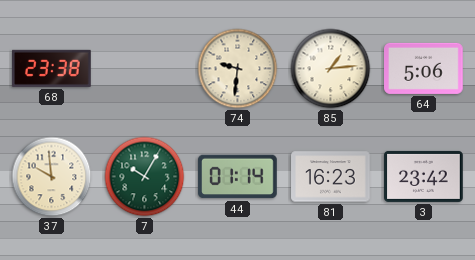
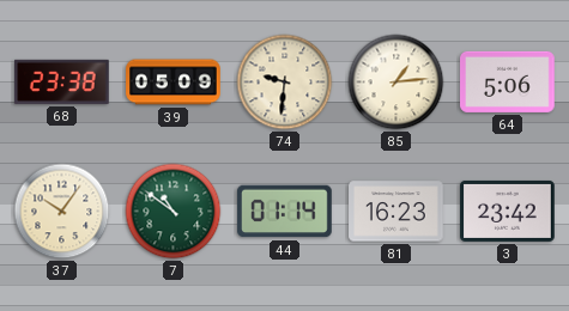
39: none -> 05:09
37: 9:59 -> 10:06
7: 10:05 -> 10:51
